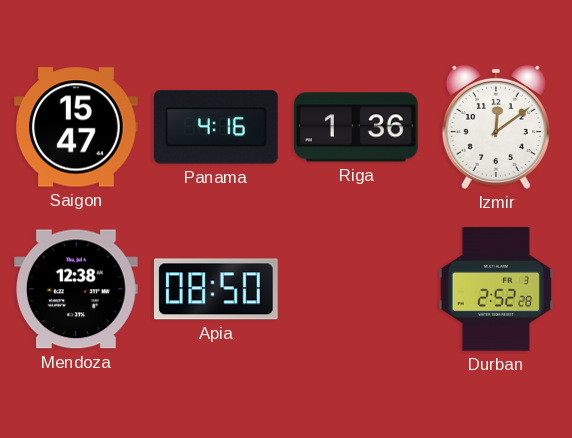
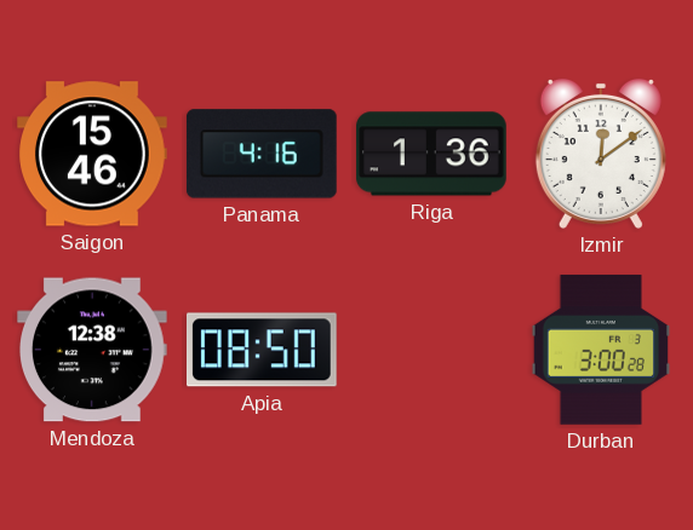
Saigon: 15:47 -> 15:46
Durban: 2:52 -> 3:00
